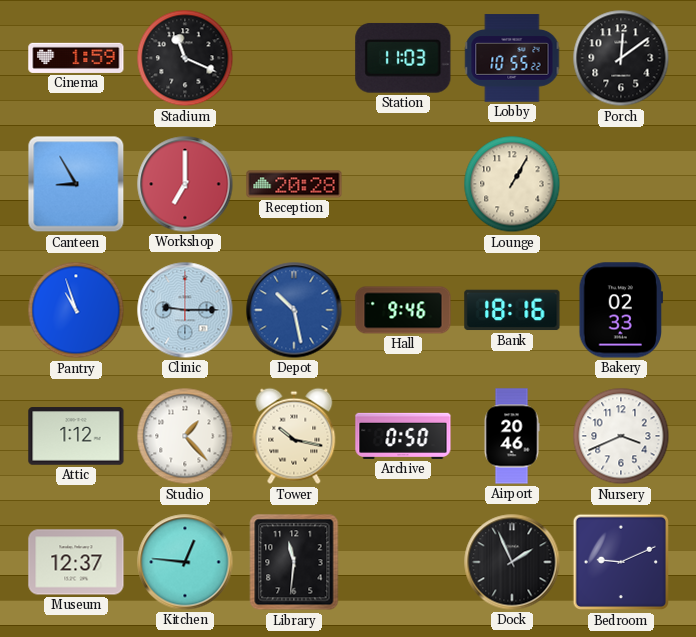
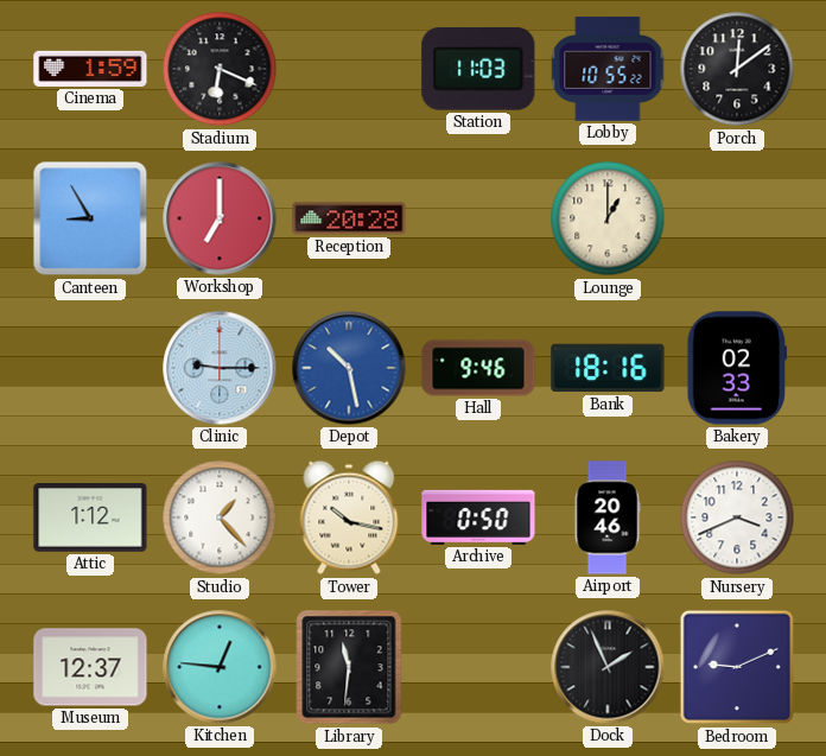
Stadium: 11:19 -> 6:19
Lounge: 1:05 -> 1:00
Pantry: 10:57 -> none
